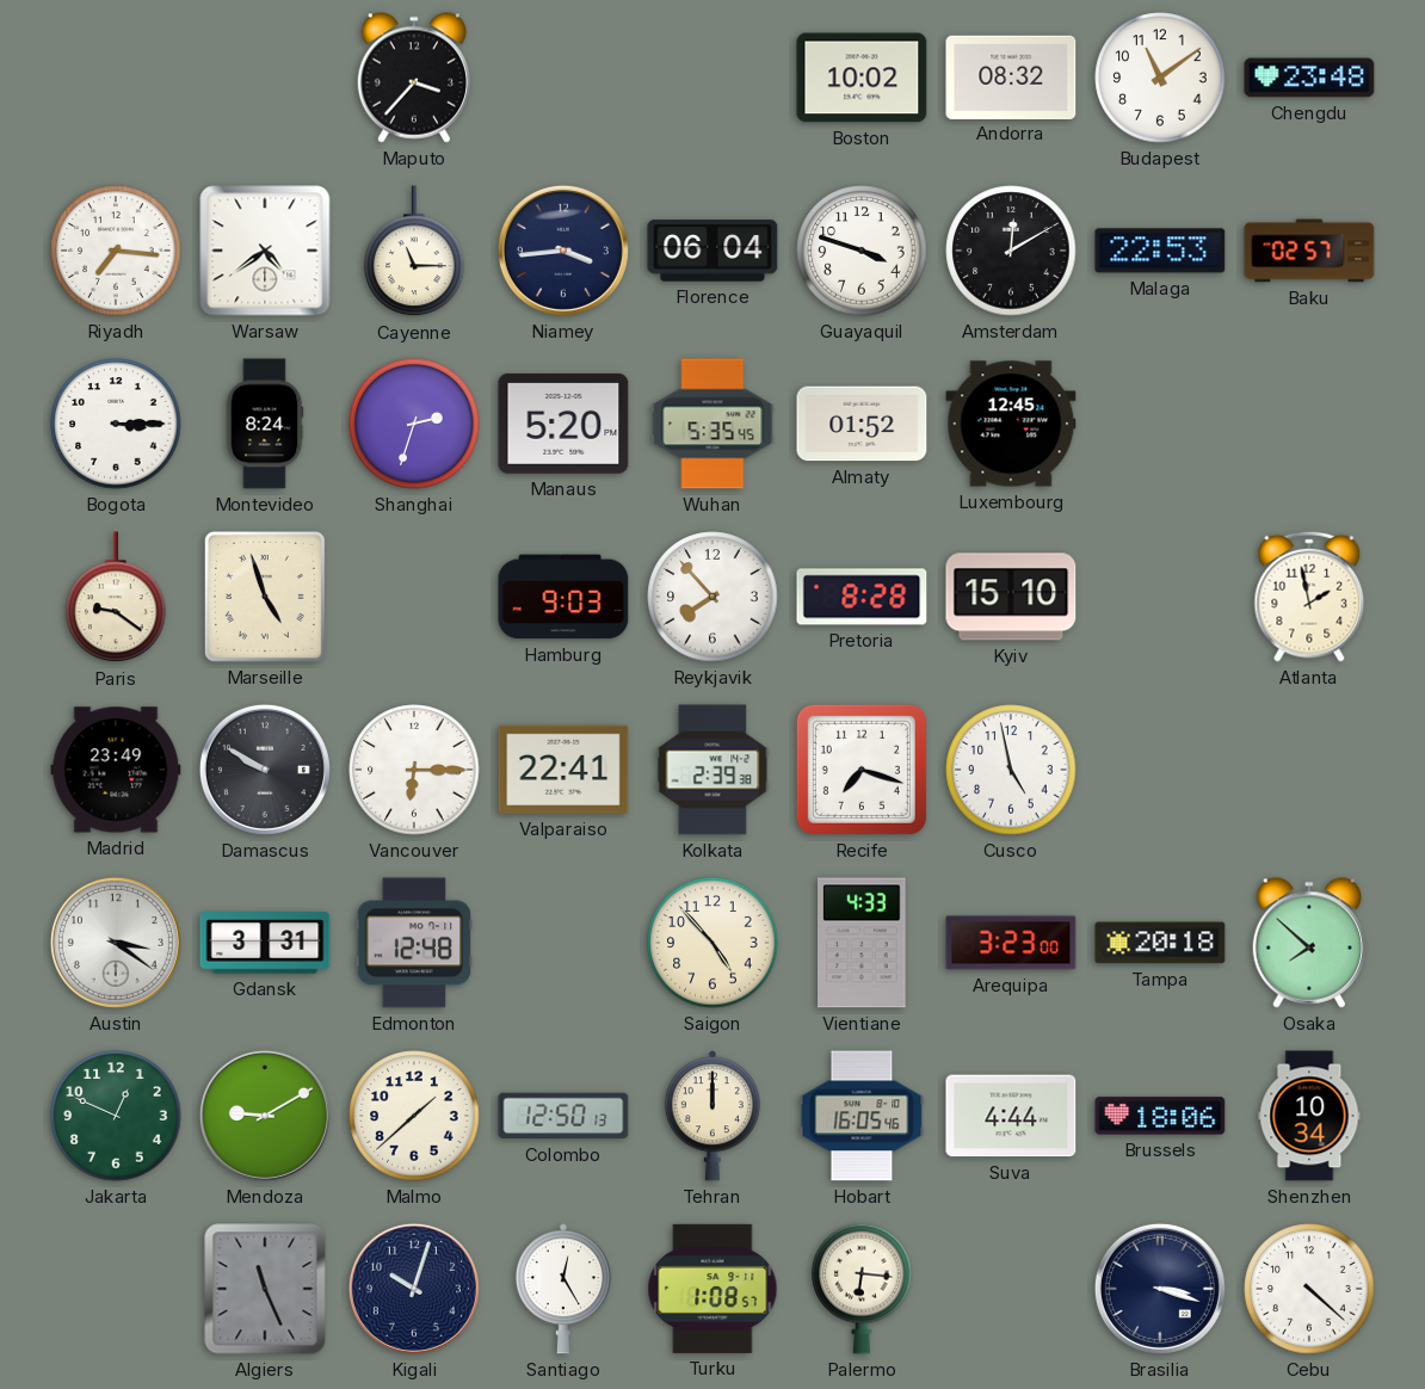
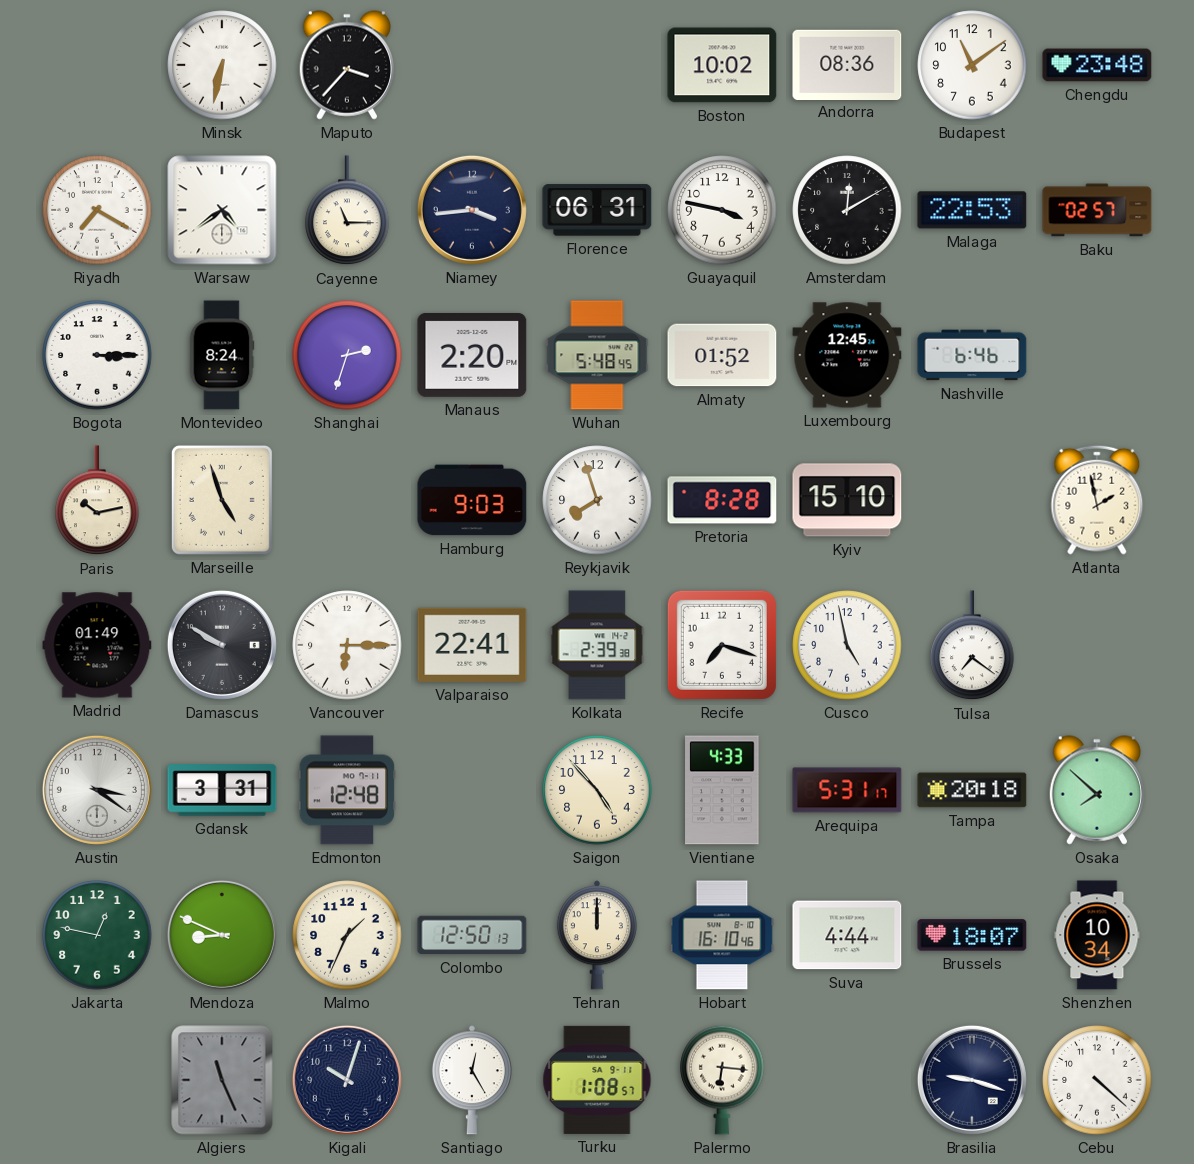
Minsk: none -> 6:32
Andorra: 08:32 -> 08:36
Riyadh: 7:16 -> 7:20
Florence: 06:04 -> 06:31
Guayaquil: 3:48 -> 3:47
Manaus: 5:20 -> 2:20
Wuhan: 5:35 -> 5:48
Nashville: none -> 6:46
Paris: 9:21 -> 10:13
Reykjavik: 7:53 -> 7:57
Madrid: 23:49 -> 01:49
Tulsa: none -> 7:21
Arequipa: 3:23 -> 5:31
Jakarta: 12:49 -> 12:47
Mendoza: 9:10 -> 8:49
Malmo: 1:38 -> 1:34
Hobart: 16:05 -> 16:10
Brussels: 18:06 -> 18:07
Brasilia: 3:18 -> 9:18
